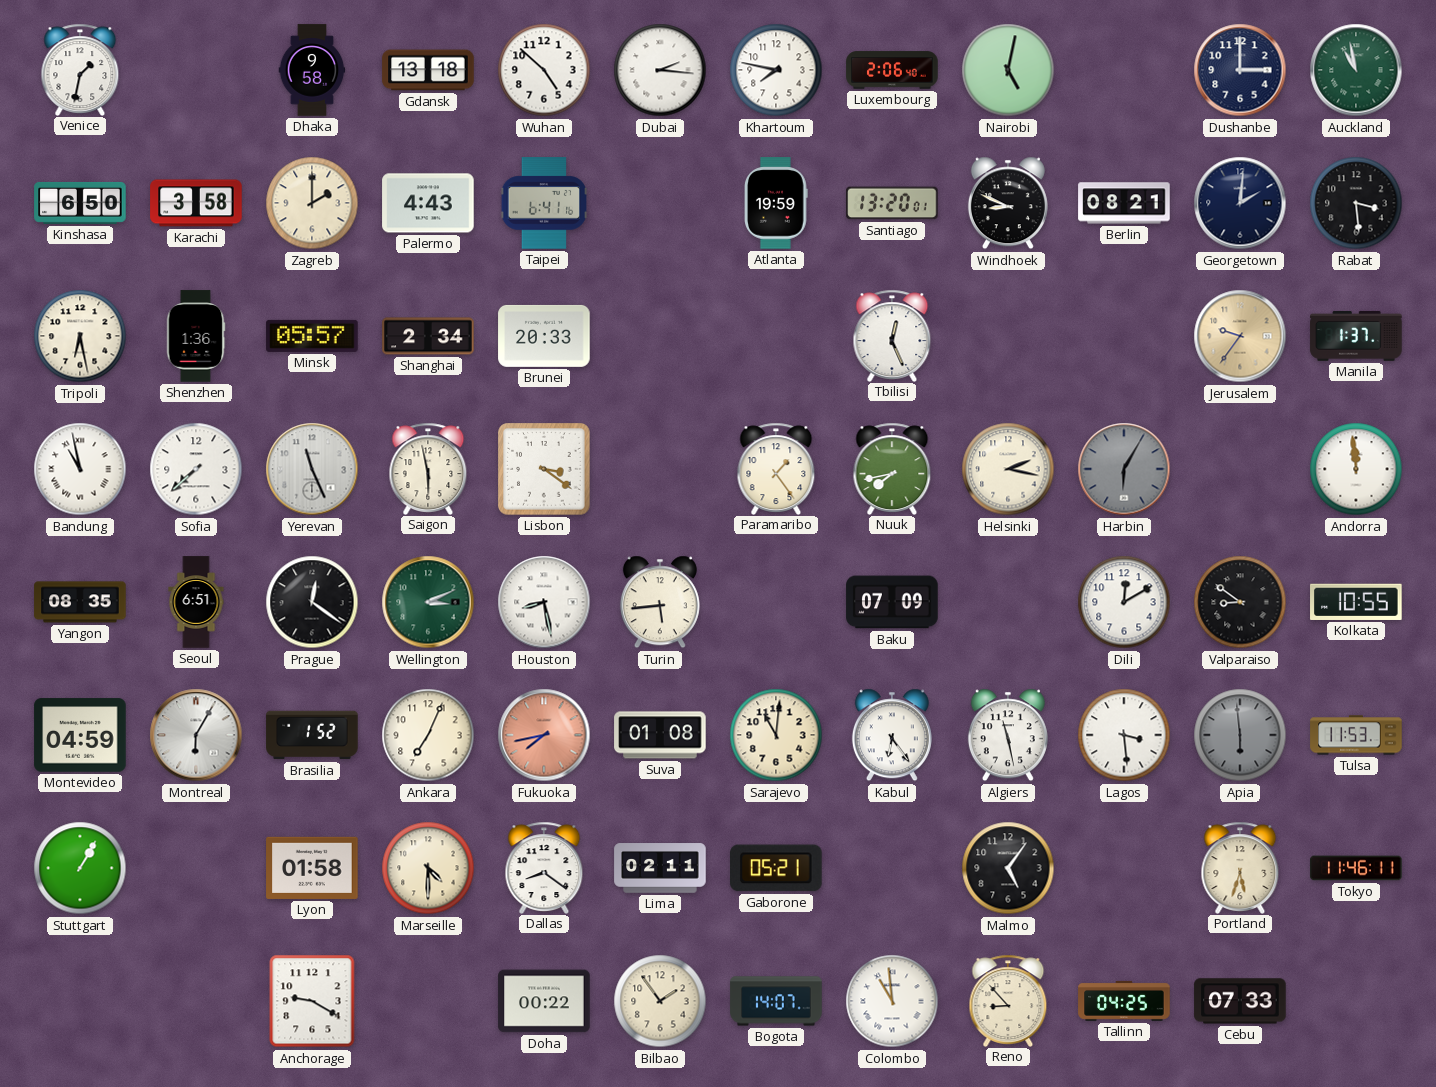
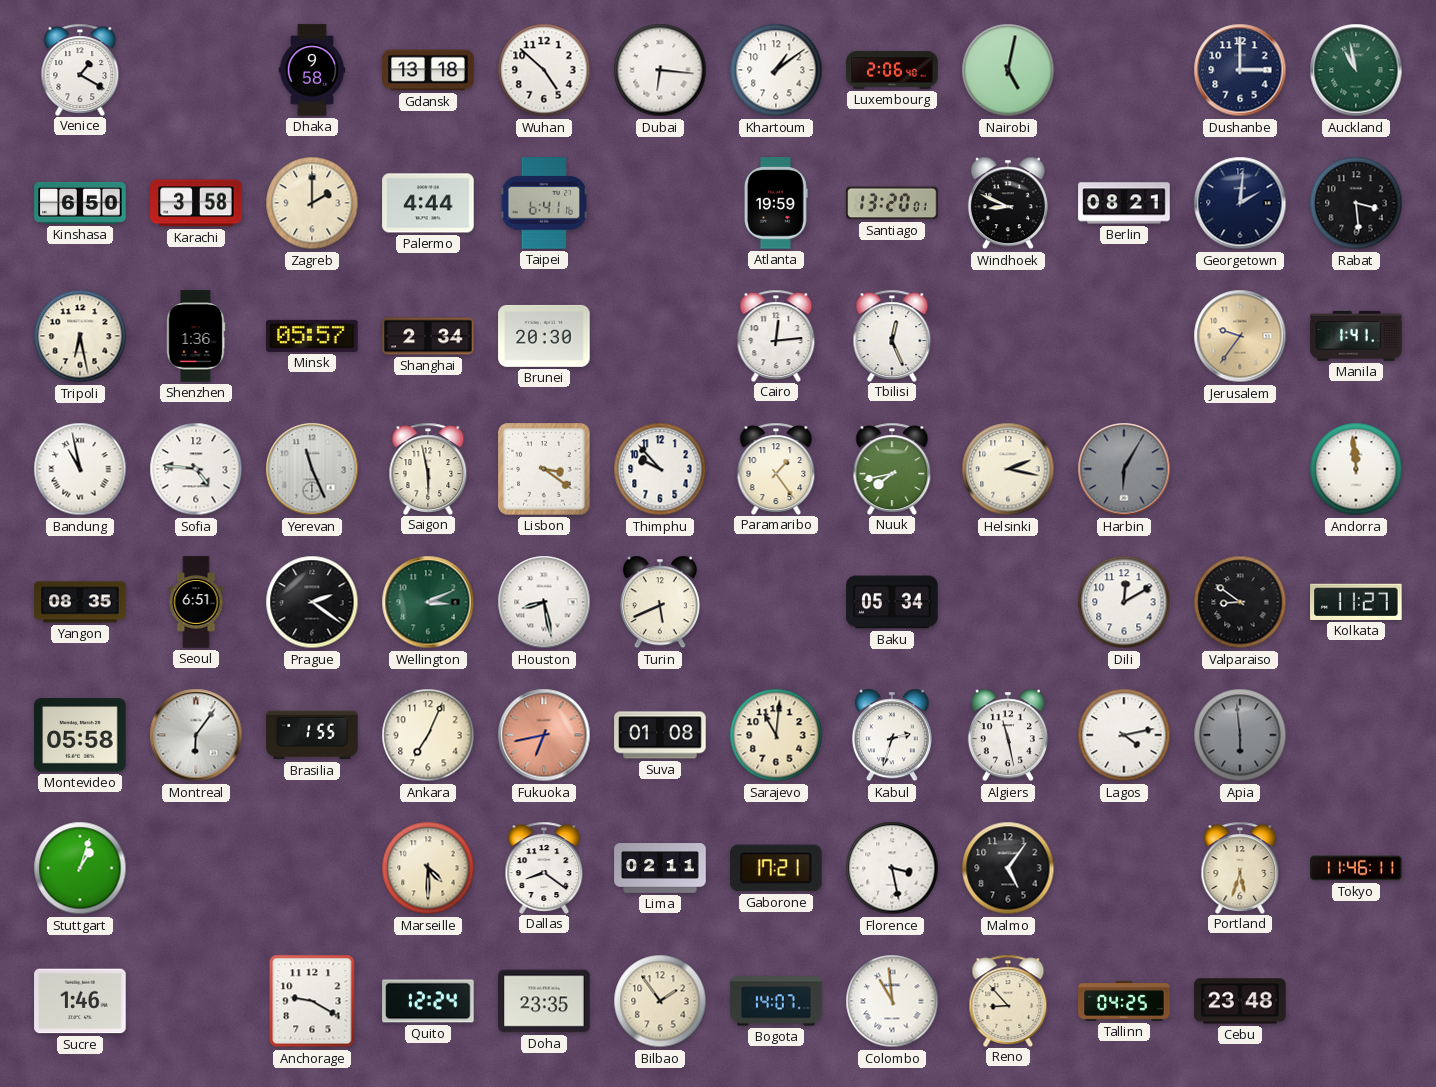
Venice: 1:32 -> 1:20
Dubai: 2:16 -> 6:16
Khartoum: 7:47 -> 1:09
Palermo: 4:43 -> 4:44
Brunei: 20:33 -> 20:30
Cairo: none -> 12:14
Manila: 1:37 -> 1:41
Sofia: 7:38 -> 4:46
Thimphu: none -> 9:53
Prague: 12:21 -> 2:21
Turin: 5:44 -> 5:41
Baku: 07:09 -> 05:34
Kolkata: 10:55 -> 11:27
Montevideo: 04:59 -> 05:58
Montreal: 6:05 -> 6:06
Brasilia: 1:52 -> 1:55
Fukuoka: 7:43 -> 6:43
Kabul: 6:24 -> 2:33
Lagos: 3:29 -> 4:13
Tulsa: 11:53 -> none
Stuttgart: 1:05 -> 1:03
Lyon: 01:58 -> none
Gaborone: 05:21 -> 17:21
Florence: none -> 3:28
Sucre: none -> 1:46
Quito: none -> 12:24
Doha: 00:22 -> 23:35
Cebu: 07:33 -> 23:48
